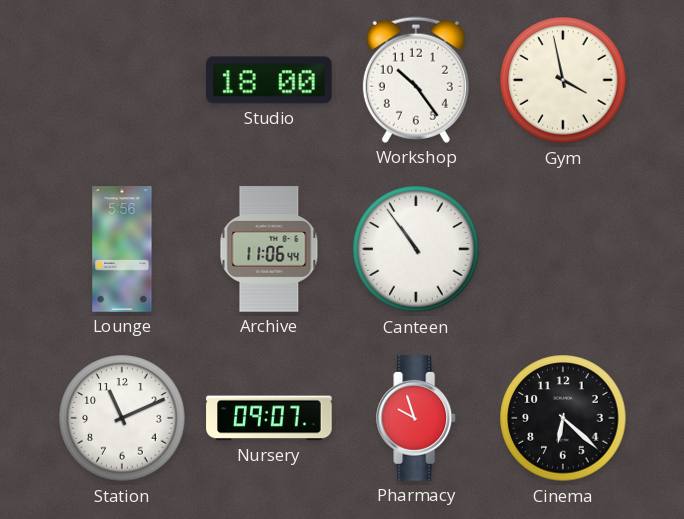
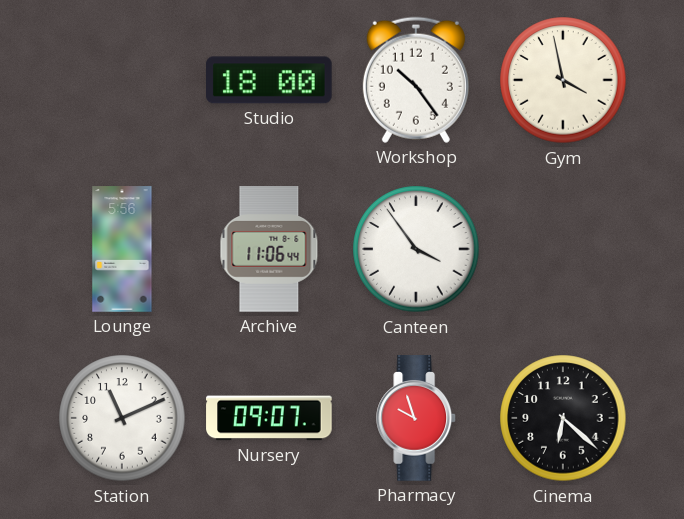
Canteen: 10:54 -> 3:54
